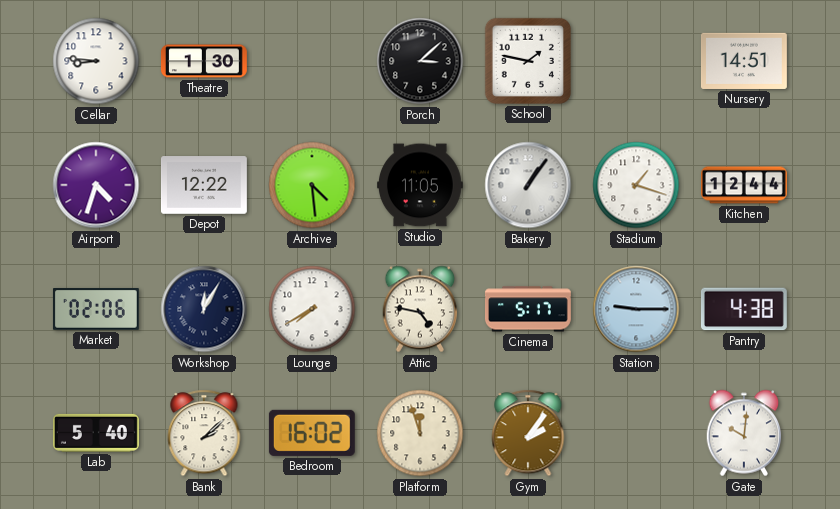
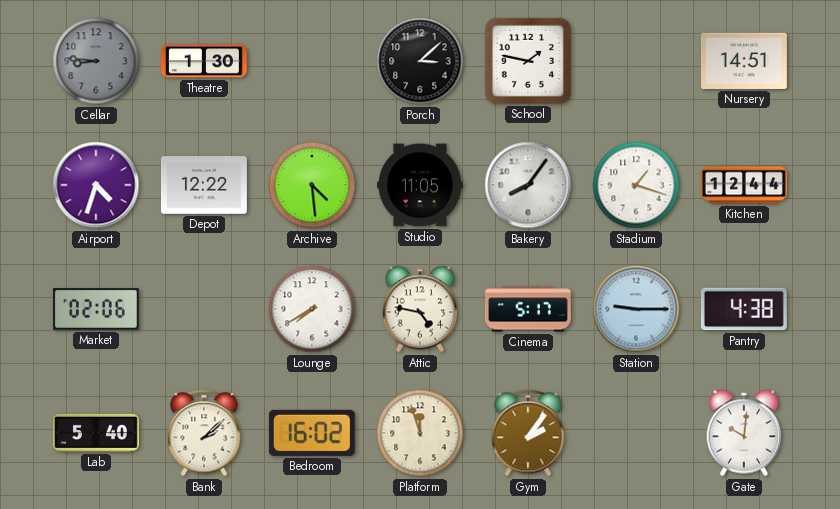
Cellar dial: white -> grey
Bakery: 1:06 -> 8:06
Workshop: 12:05 -> none
